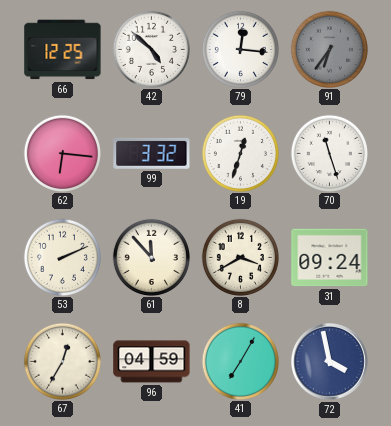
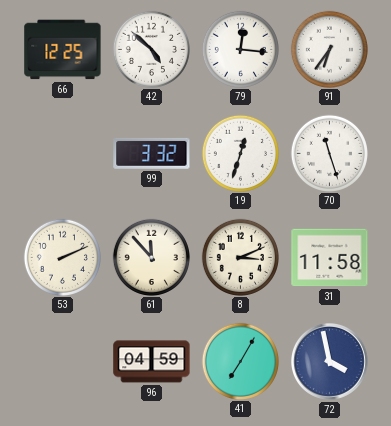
91 dial: grey -> white
62: 6:16 -> none
8: 3:40 -> 3:11
31: 09:24 -> 11:58
67: 12:35 -> none
